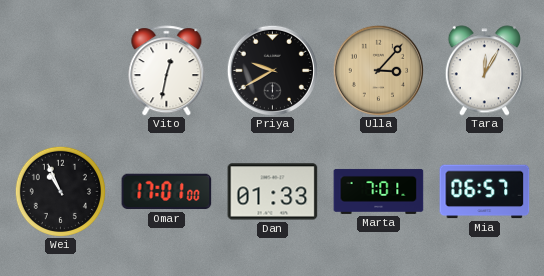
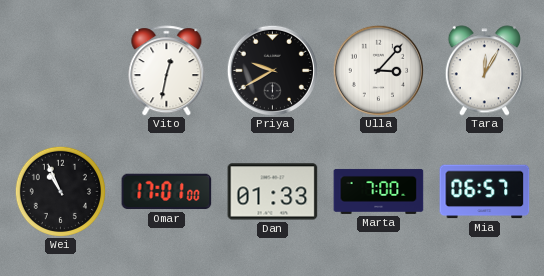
Ulla dial: champagne -> white
Marta: 7:01 -> 7:00
